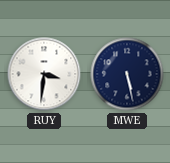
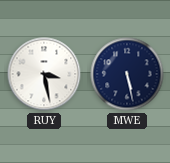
RUY: 3:31 -> 3:28
